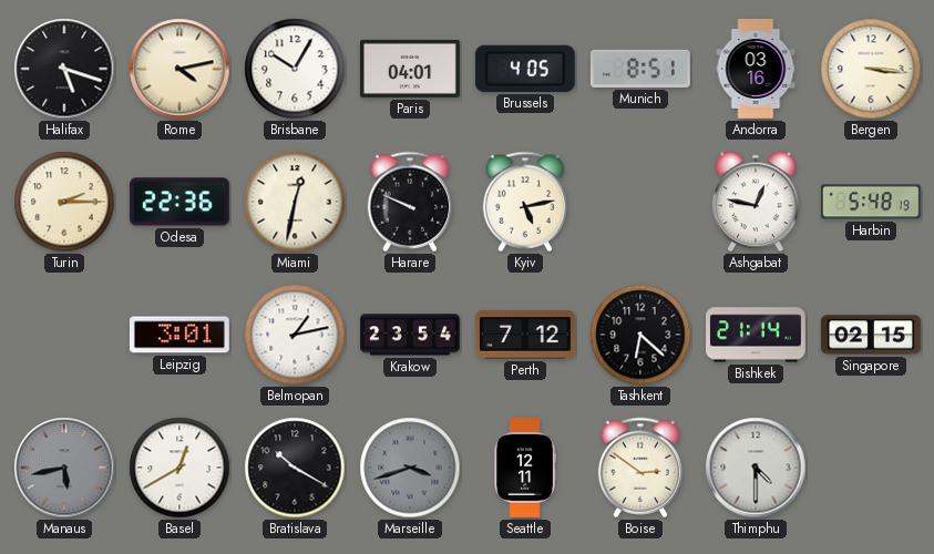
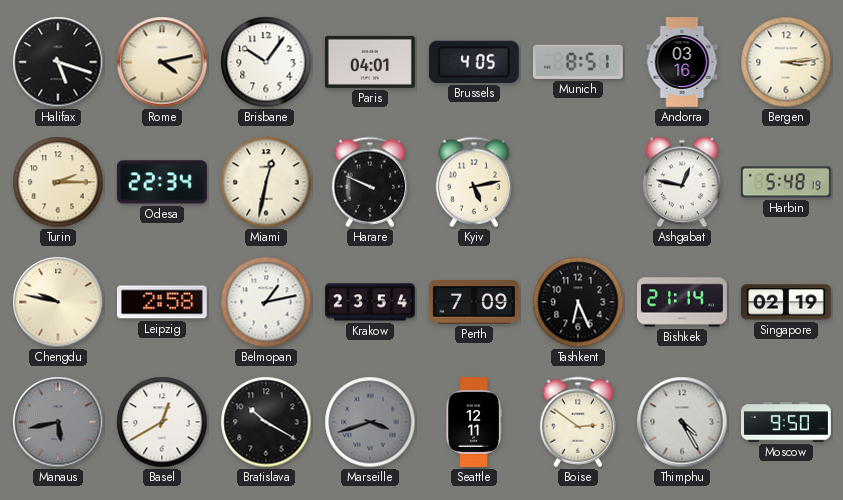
Brisbane: 10:05 -> 10:06
Bergen: 3:16 -> 3:14
Odesa: 22:36 -> 22:34
Chengdu: none -> 9:47
Leipzig: 3:01 -> 2:58
Perth: 7:12 -> 7:09
Tashkent: 6:22 -> 6:26
Singapore: 02:15 -> 02:19
Thimphu: 4:30 -> 4:25
Moscow: none -> 9:50
